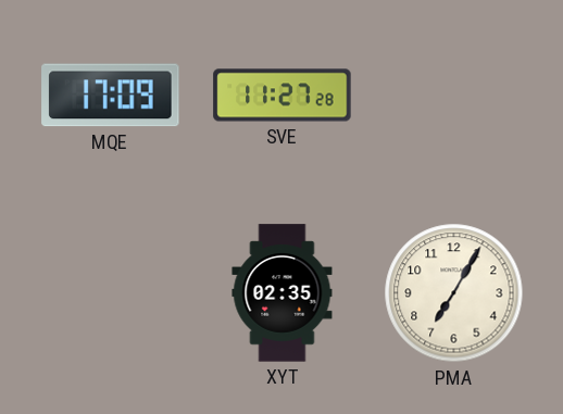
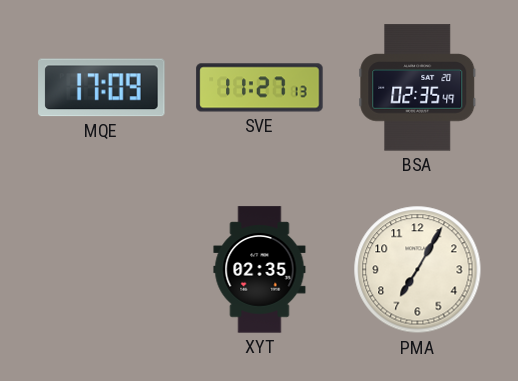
SVE: 11:27:28 -> 11:27:13
BSA: none -> 02:35
